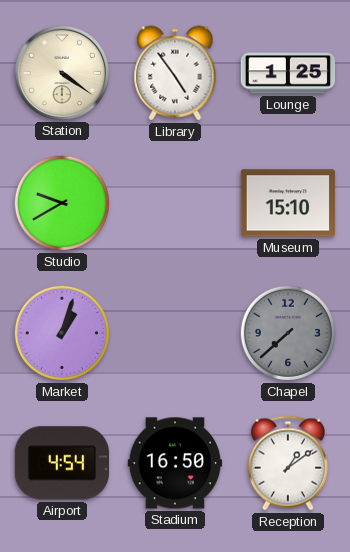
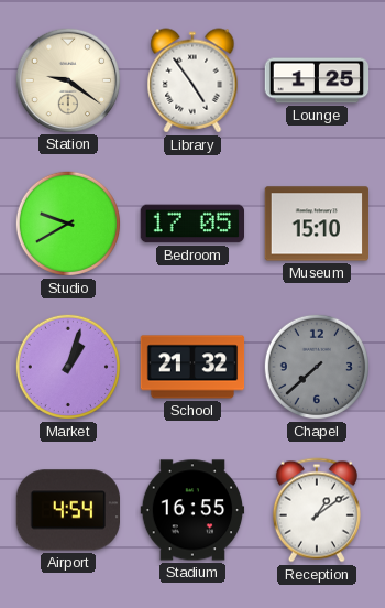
Station: 4:21 -> 9:21
Bedroom: none -> 17:05
School: none -> 21:32
Stadium: 16:50 -> 16:55
